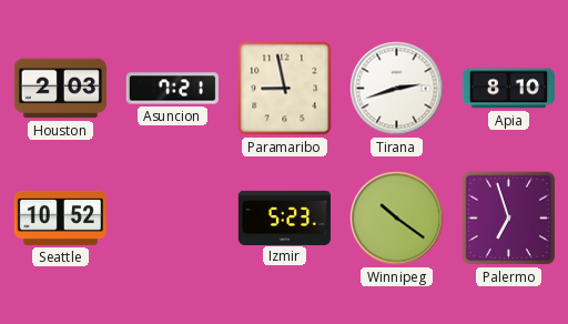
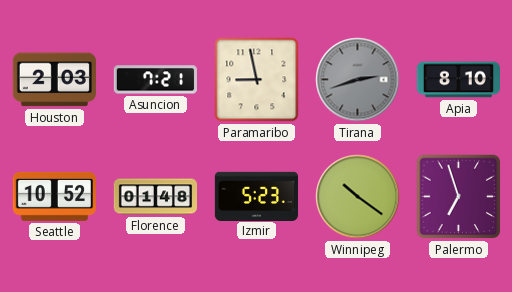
Tirana dial: white -> grey
Florence: none -> 01:48
